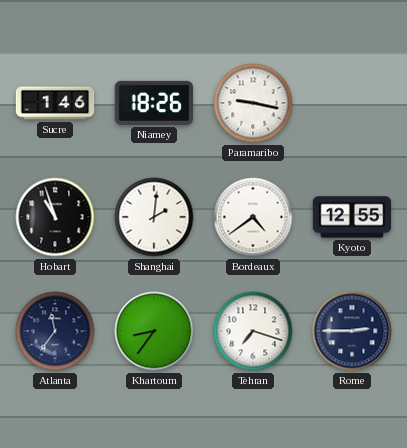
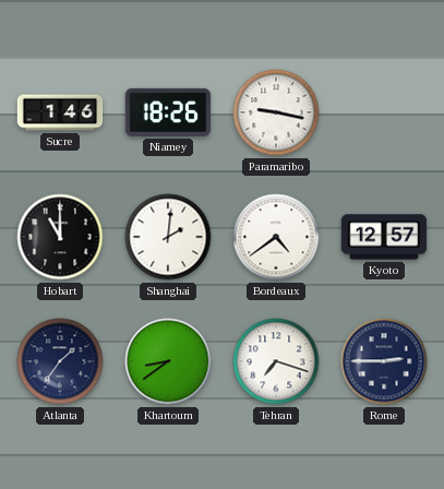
Hobart: 10:57 -> 11:00
Kyoto: 12:55 -> 12:57
Atlanta: 11:36 -> 1:36
Khartoum: 8:36 -> 8:39
